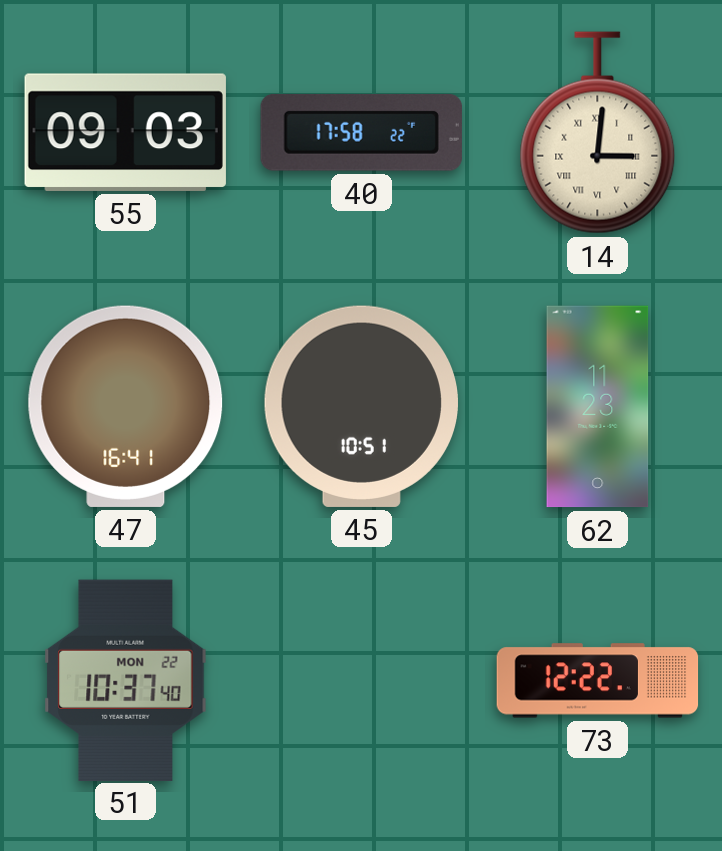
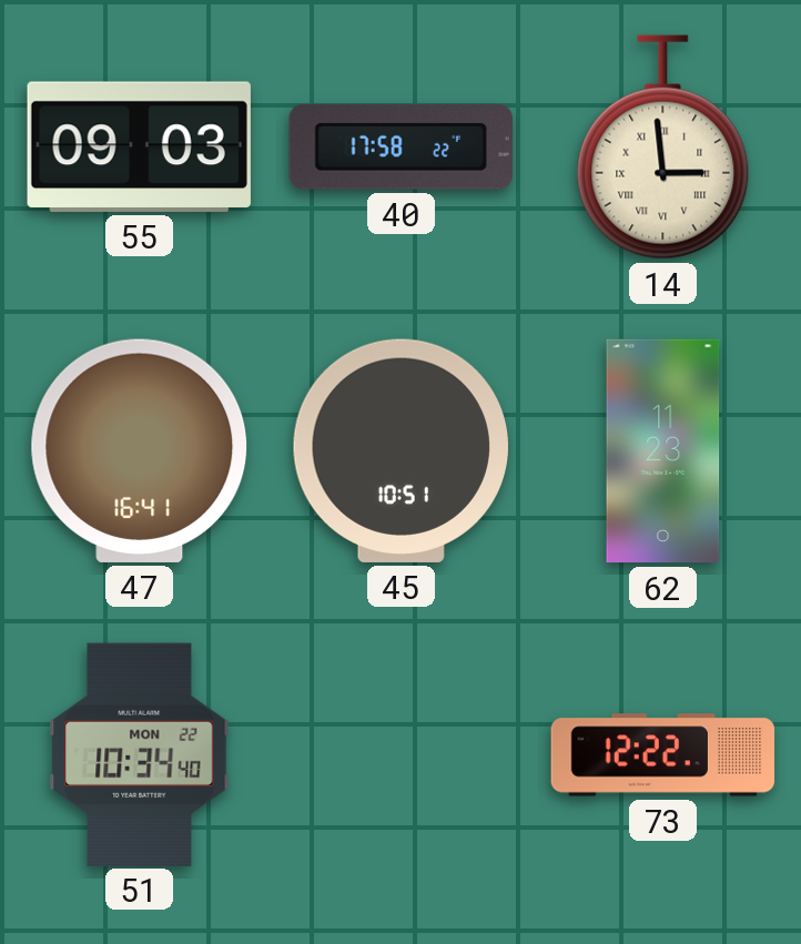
14: 3:01 -> 2:59
51: 10:37 -> 10:34
